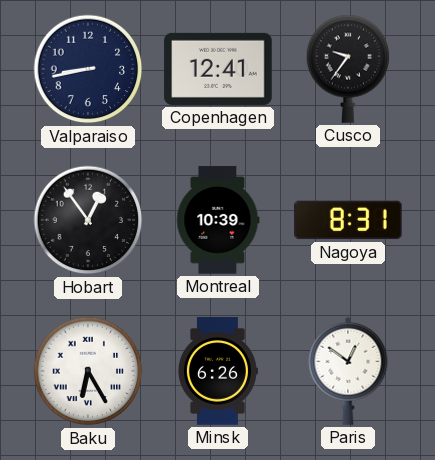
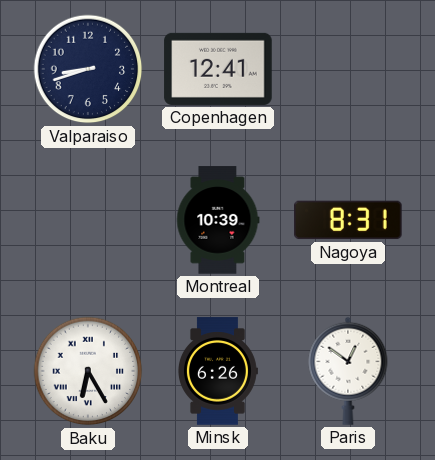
Valparaiso: 8:43 -> 8:42
Cusco: 9:36 -> none
Hobart: 12:54 -> none
